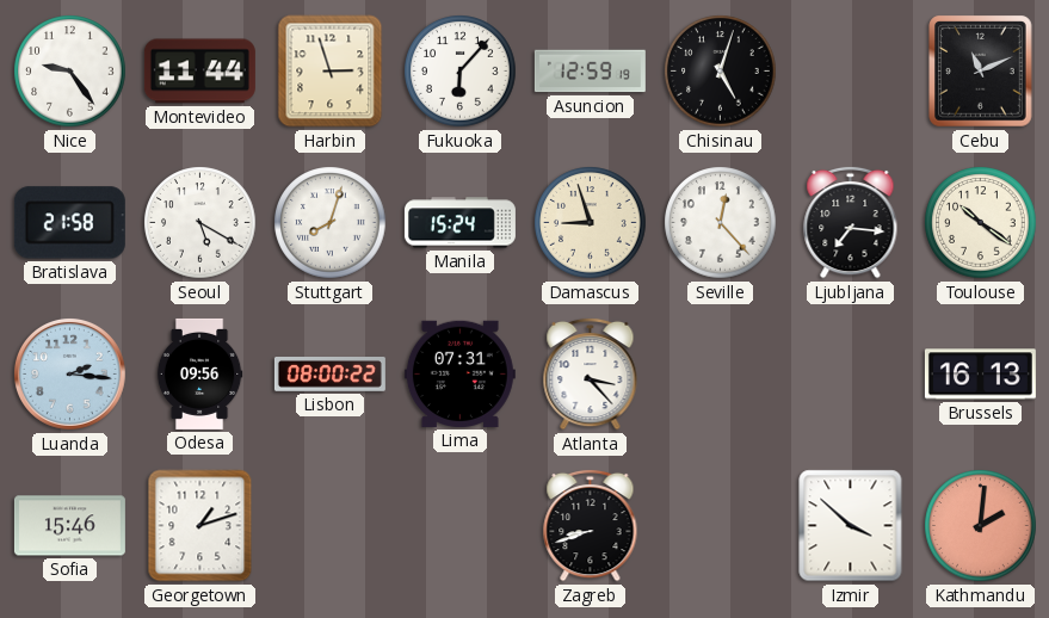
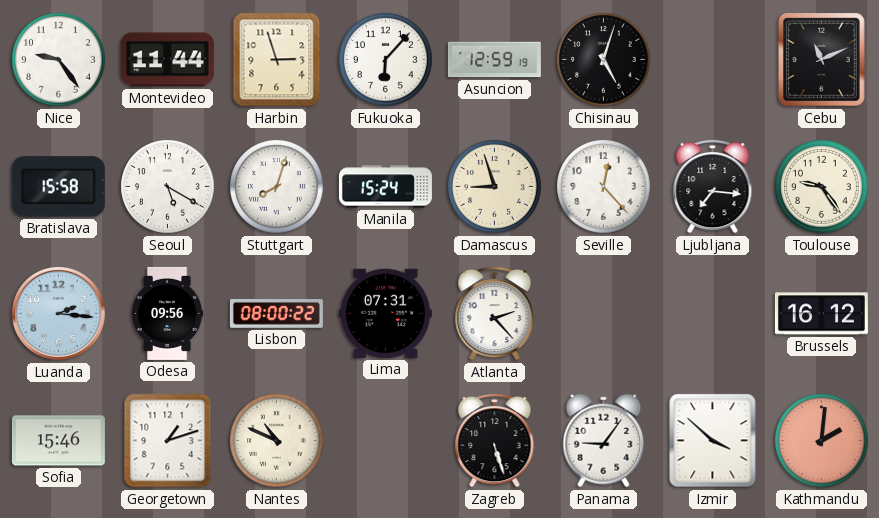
Bratislava: 21:58 -> 15:58
Toulouse: 10:21 -> 9:24
Atlanta: 3:23 -> 2:23
Brussels: 16:13 -> 16:12
Nantes: none -> 10:49
Zagreb: 8:42 -> 5:27
Panama: none -> 9:06
